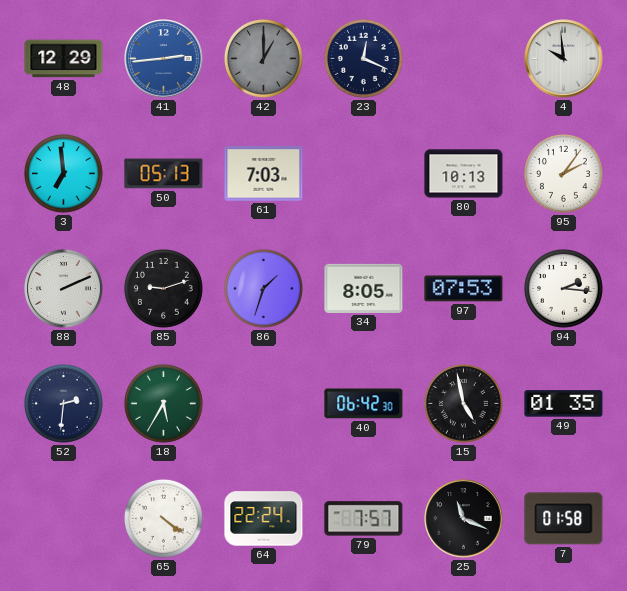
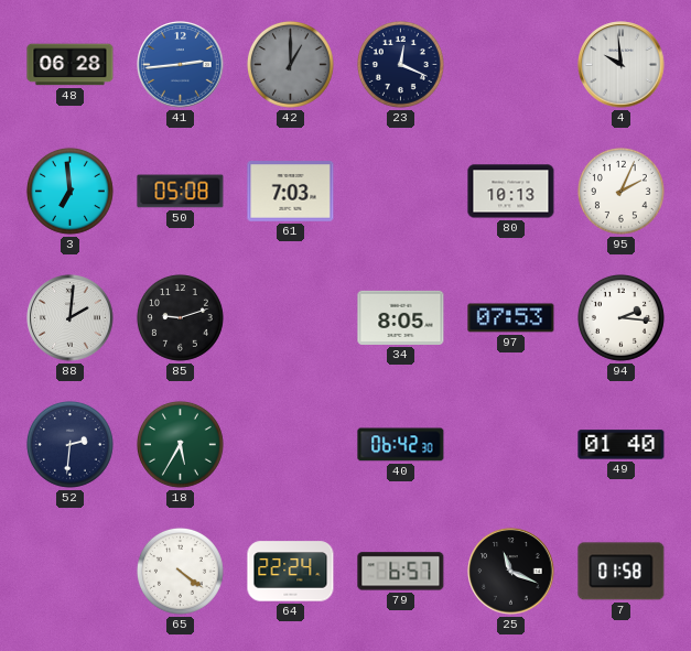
48: 12:29 -> 06:28
50: 05:13 -> 05:08
95: 2:06 -> 2:04
88: 2:11 -> 2:01
86: 1:33 -> none
15: 4:58 -> none
49: 01:35 -> 01:40
79: 7:57 -> 6:57
